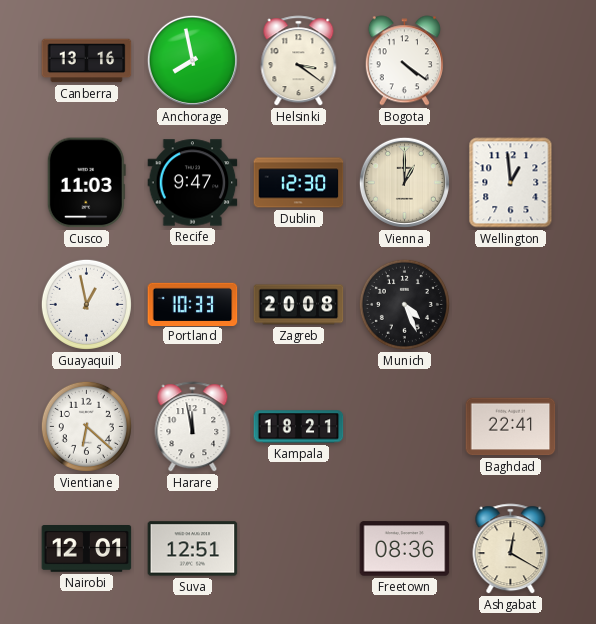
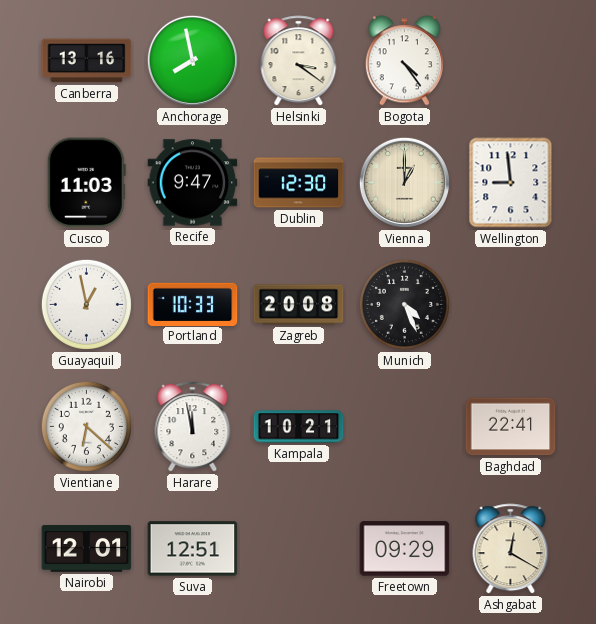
Bogota: 4:21 -> 4:24
Wellington: 12:59 -> 8:59
Kampala: 18:21 -> 10:21
Freetown: 08:36 -> 09:29
